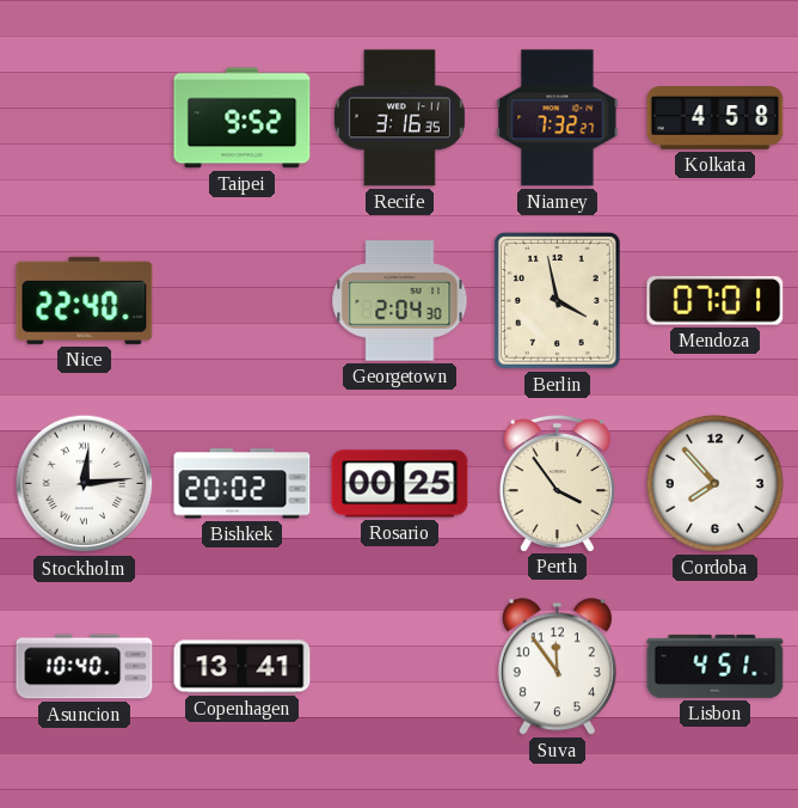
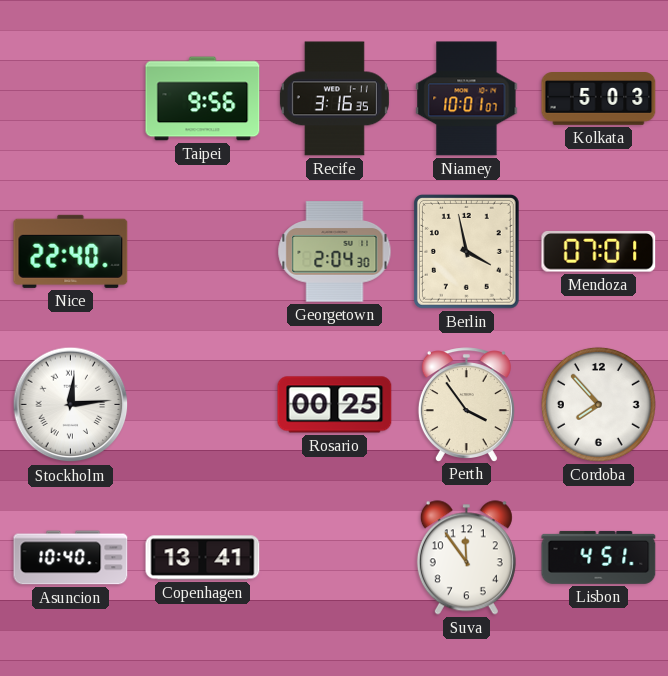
Taipei: 9:52 -> 9:56
Niamey: 7:32 -> 10:01
Kolkata: 4:58 -> 5:03
Bishkek: 20:02 -> none
